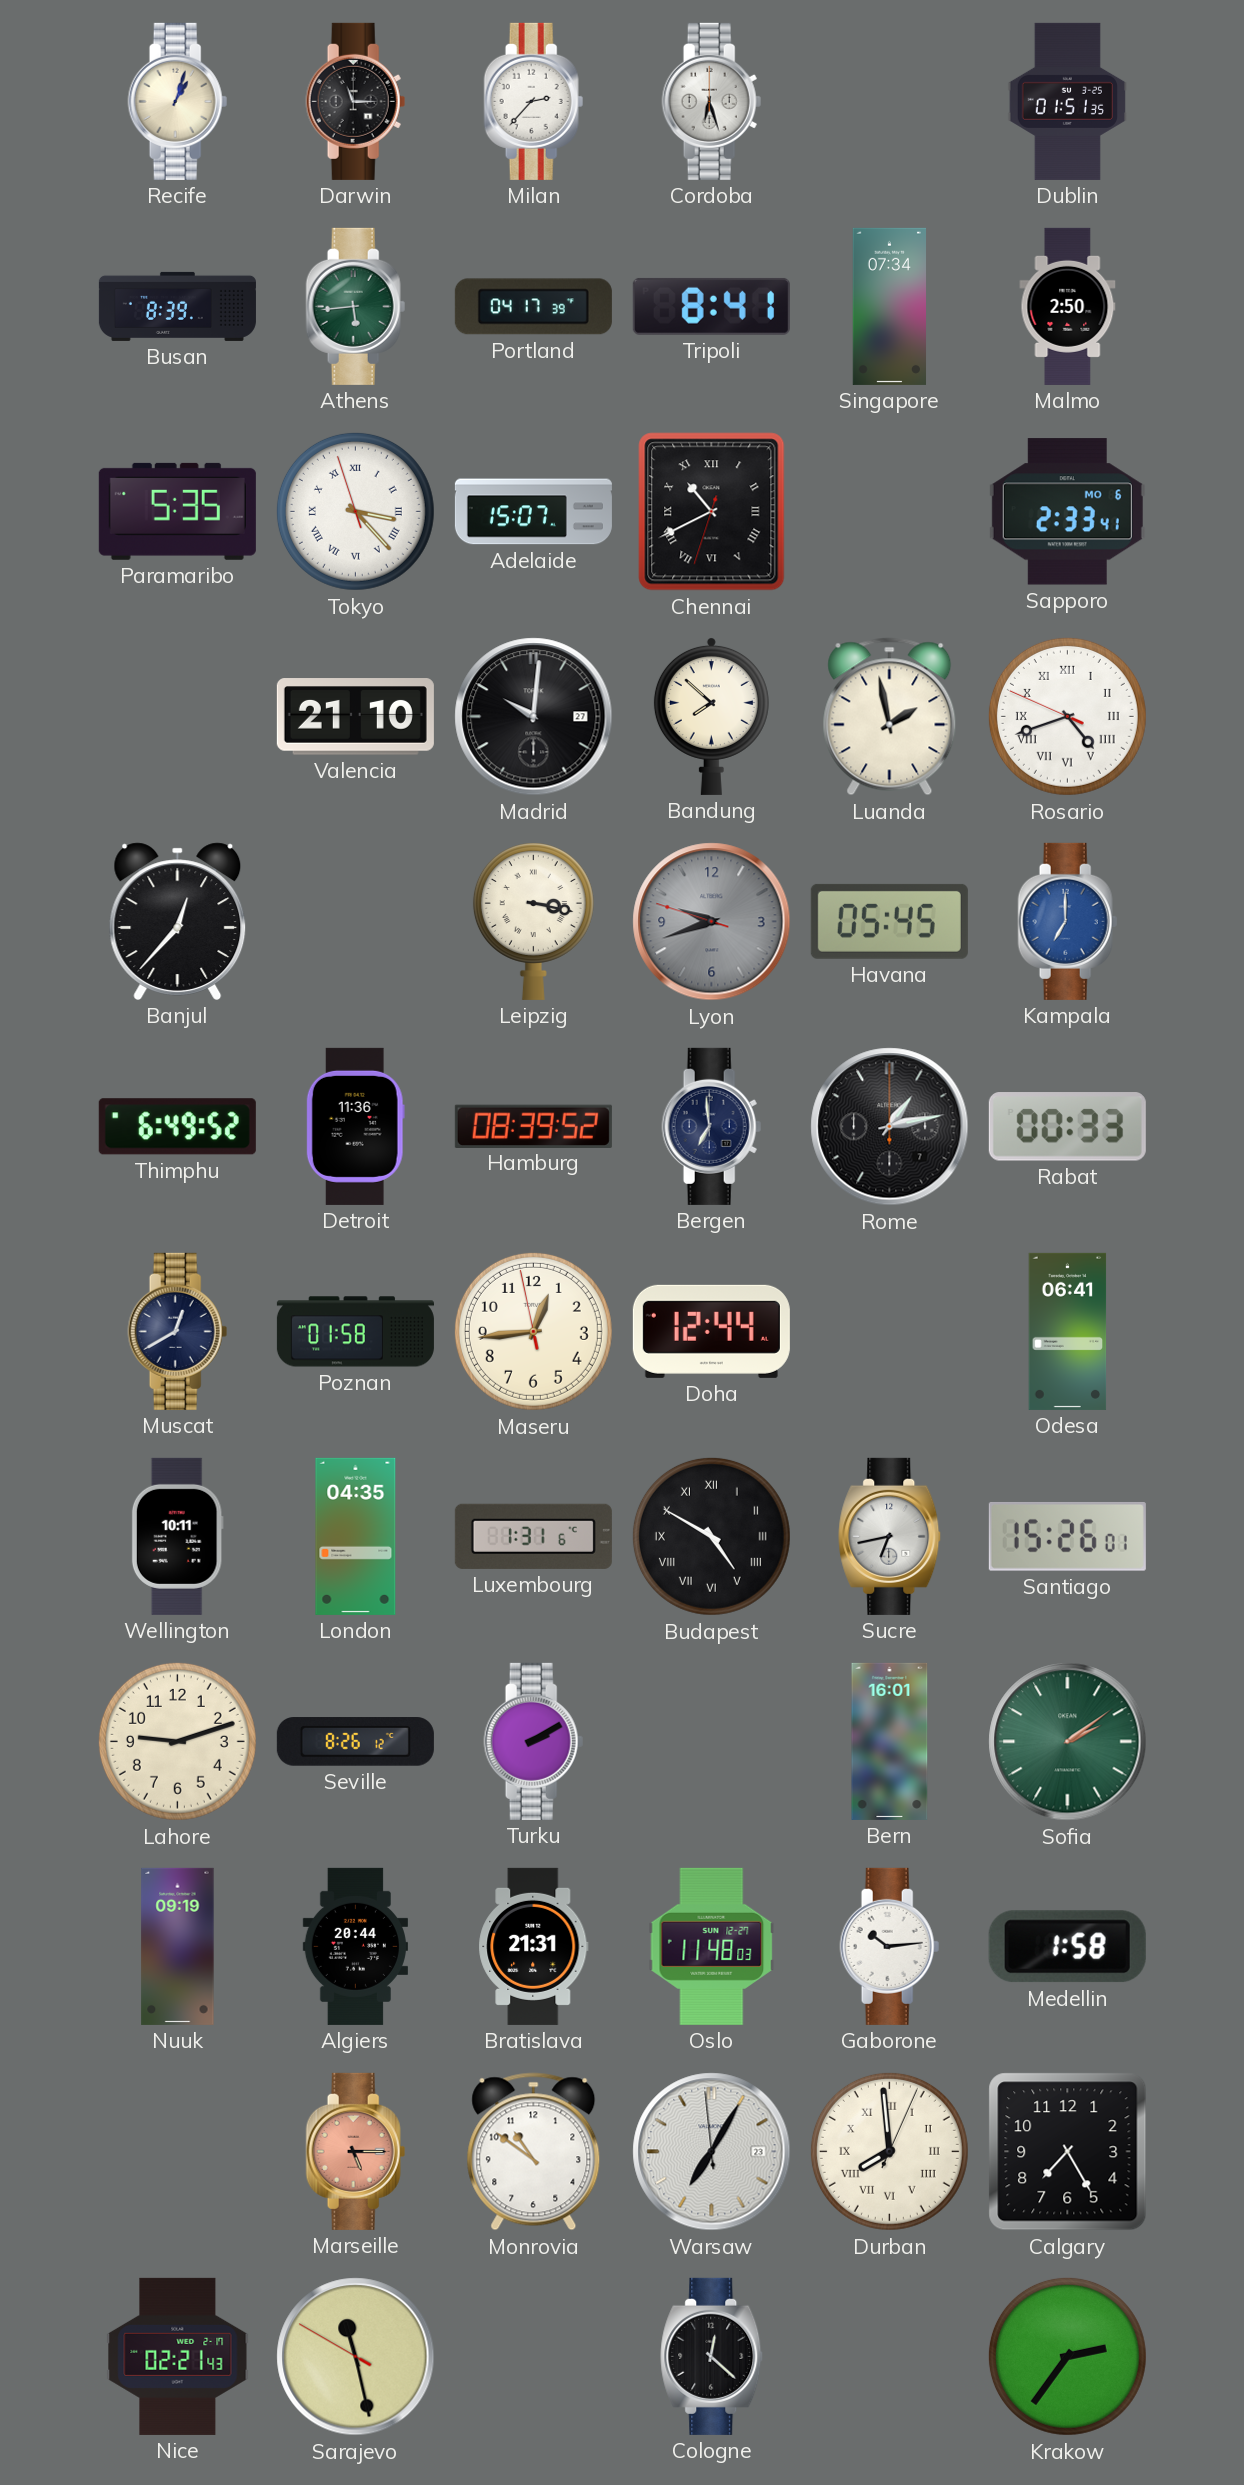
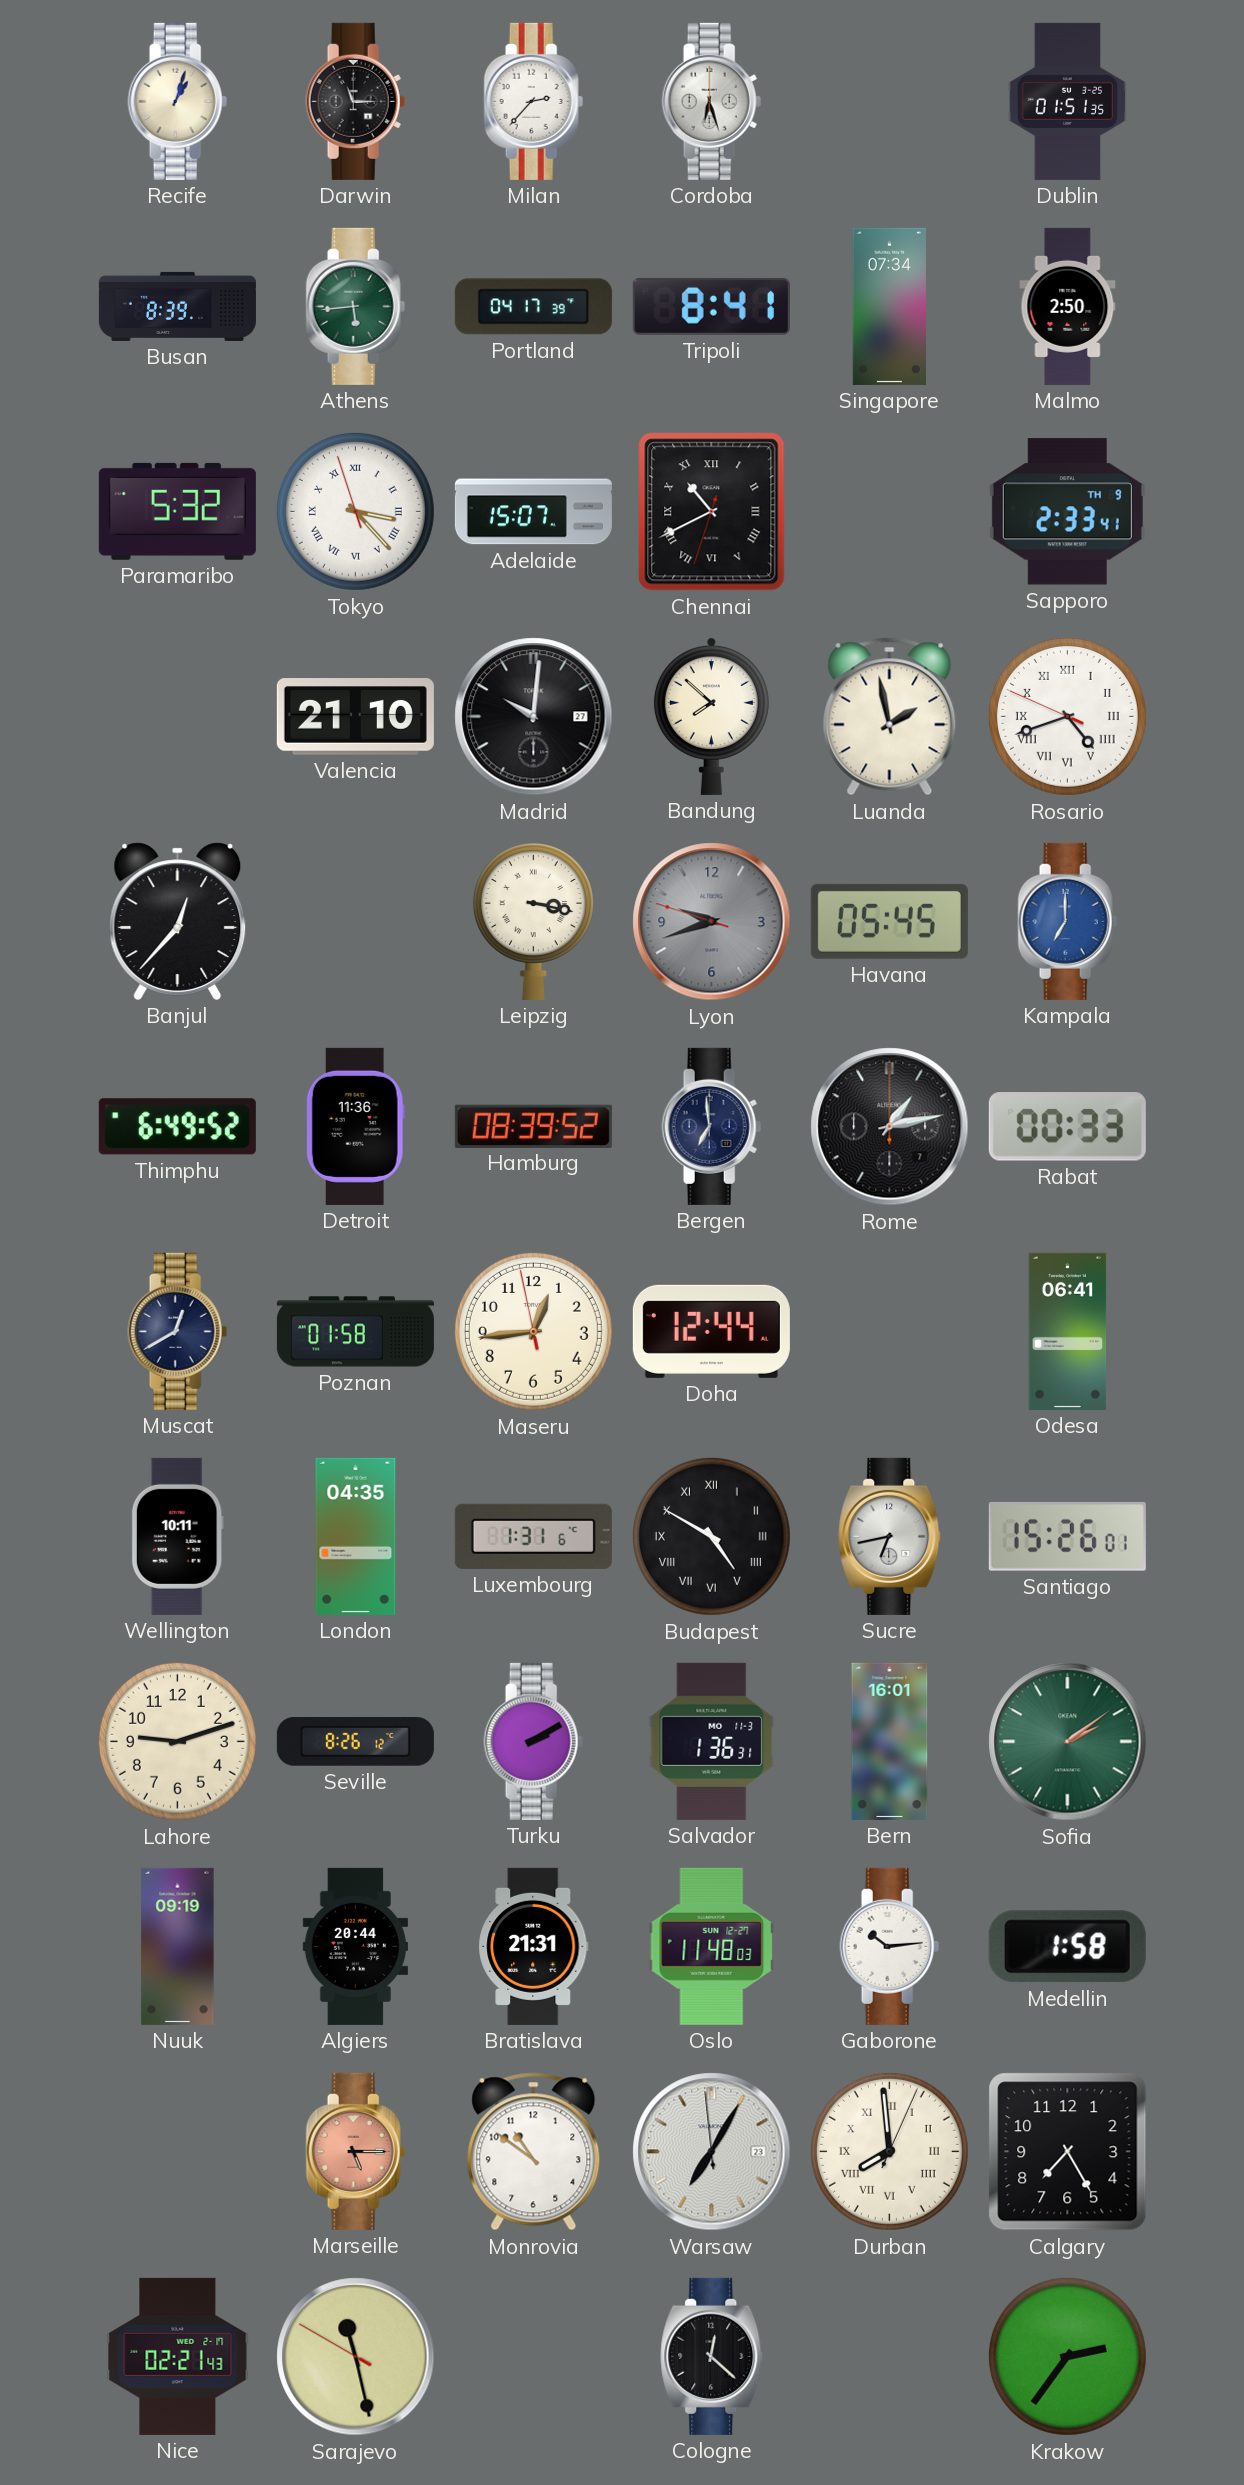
Paramaribo: 5:35 -> 5:32
Sapporo date: MO 6 -> TH 9
Salvador: none -> 1:36
